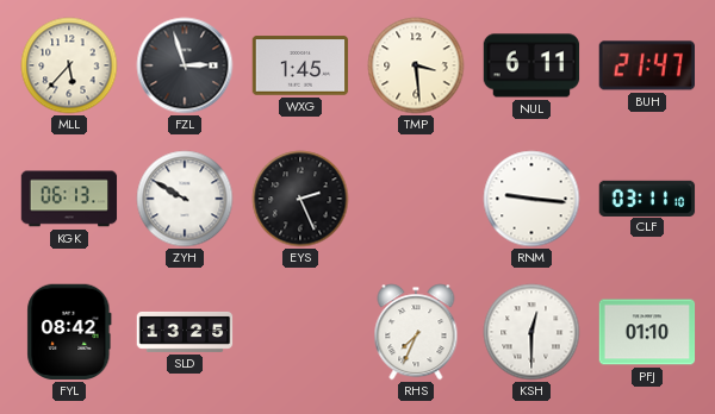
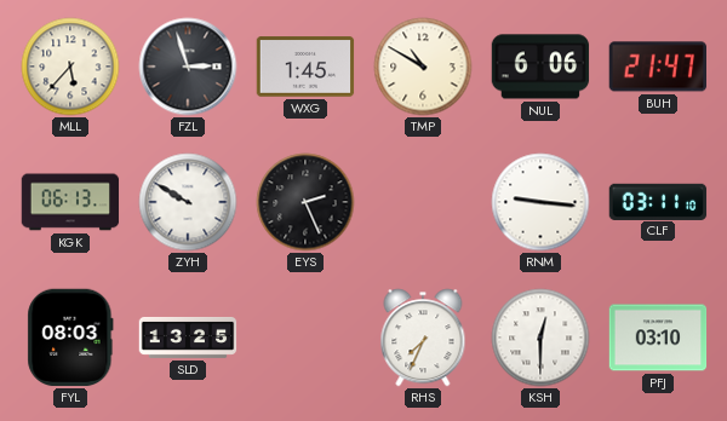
TMP: 3:29 -> 10:50
NUL: 6:11 -> 6:06
FYL: 08:42 -> 08:03
PFJ: 01:10 -> 03:10
